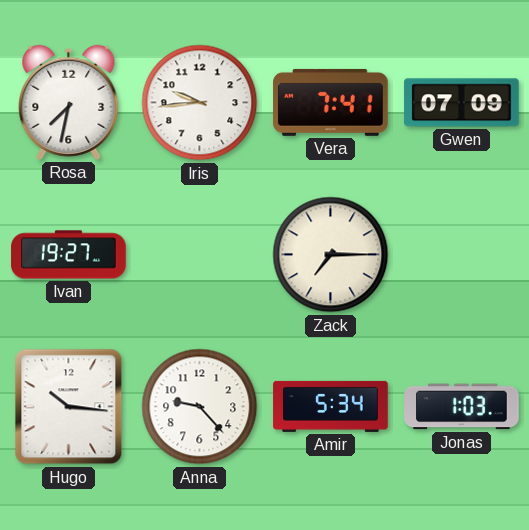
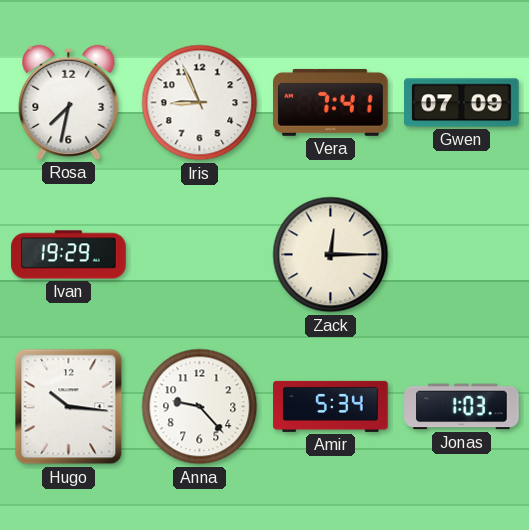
Iris: 9:44 -> 8:56
Ivan: 19:27 -> 19:29
Zack: 7:15 -> 12:15
